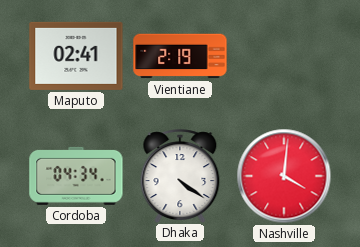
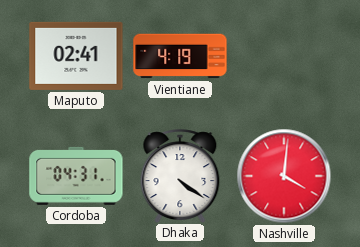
Vientiane: 2:19 -> 4:19
Cordoba: 04:34 -> 04:31
